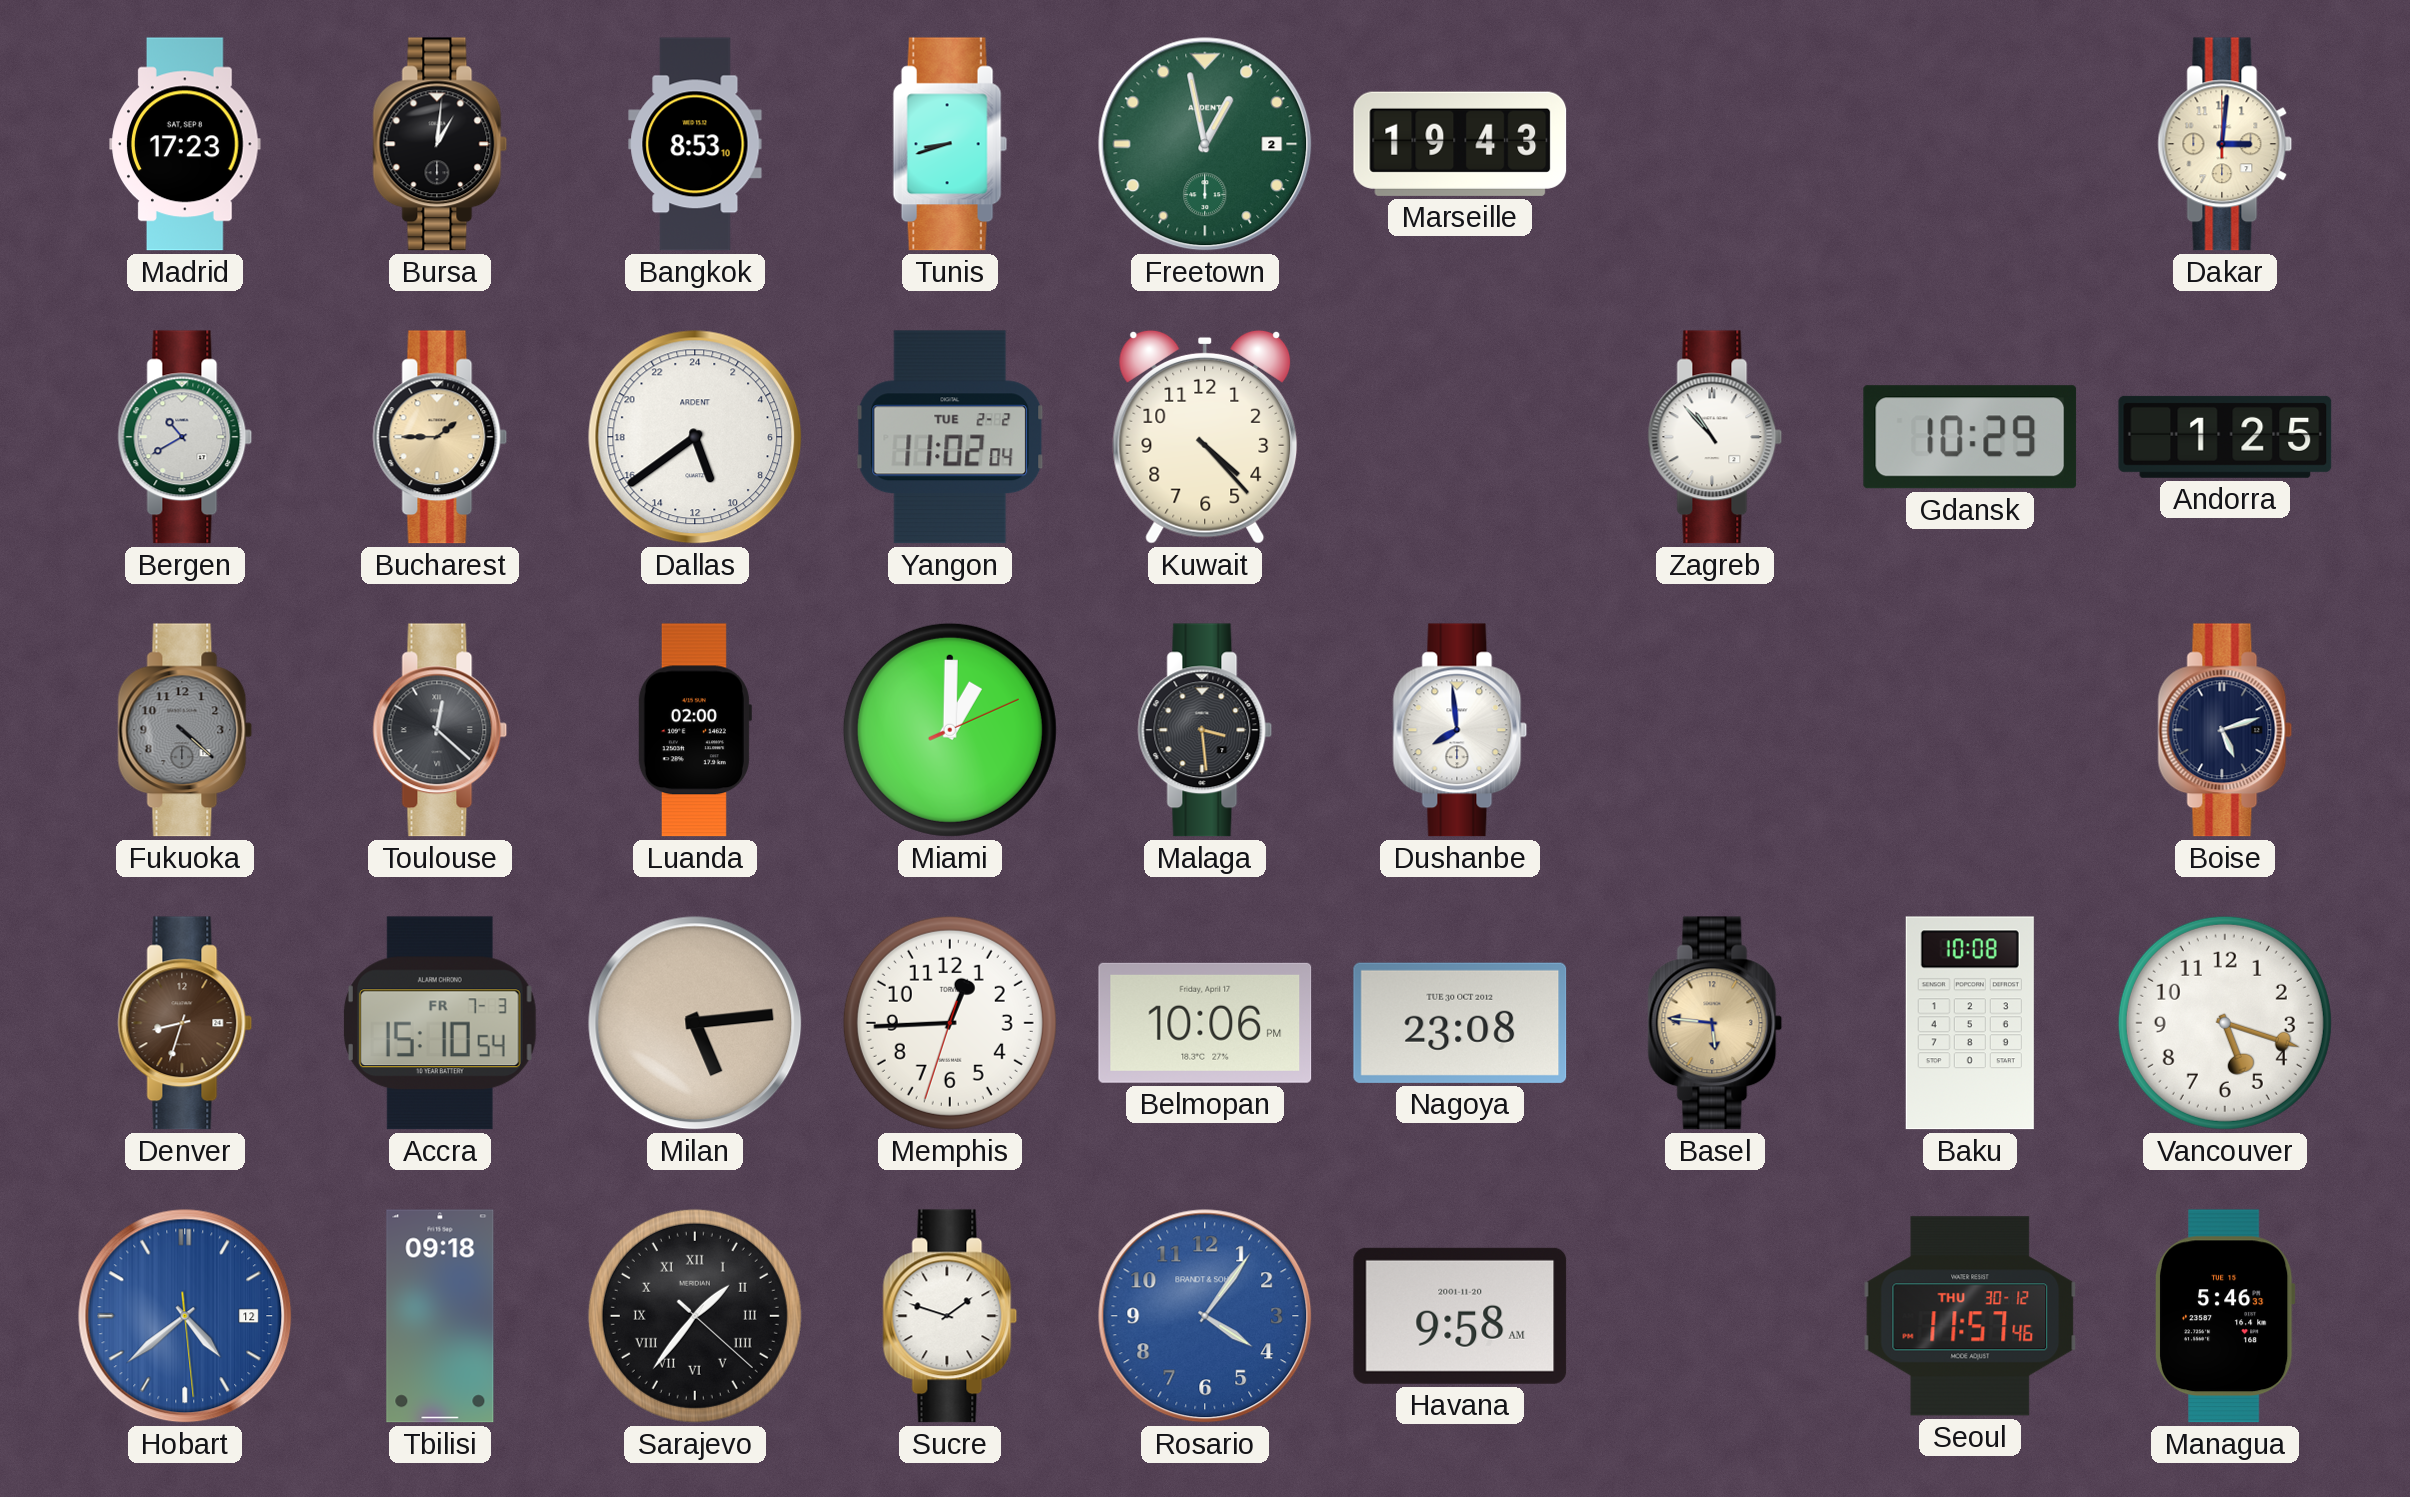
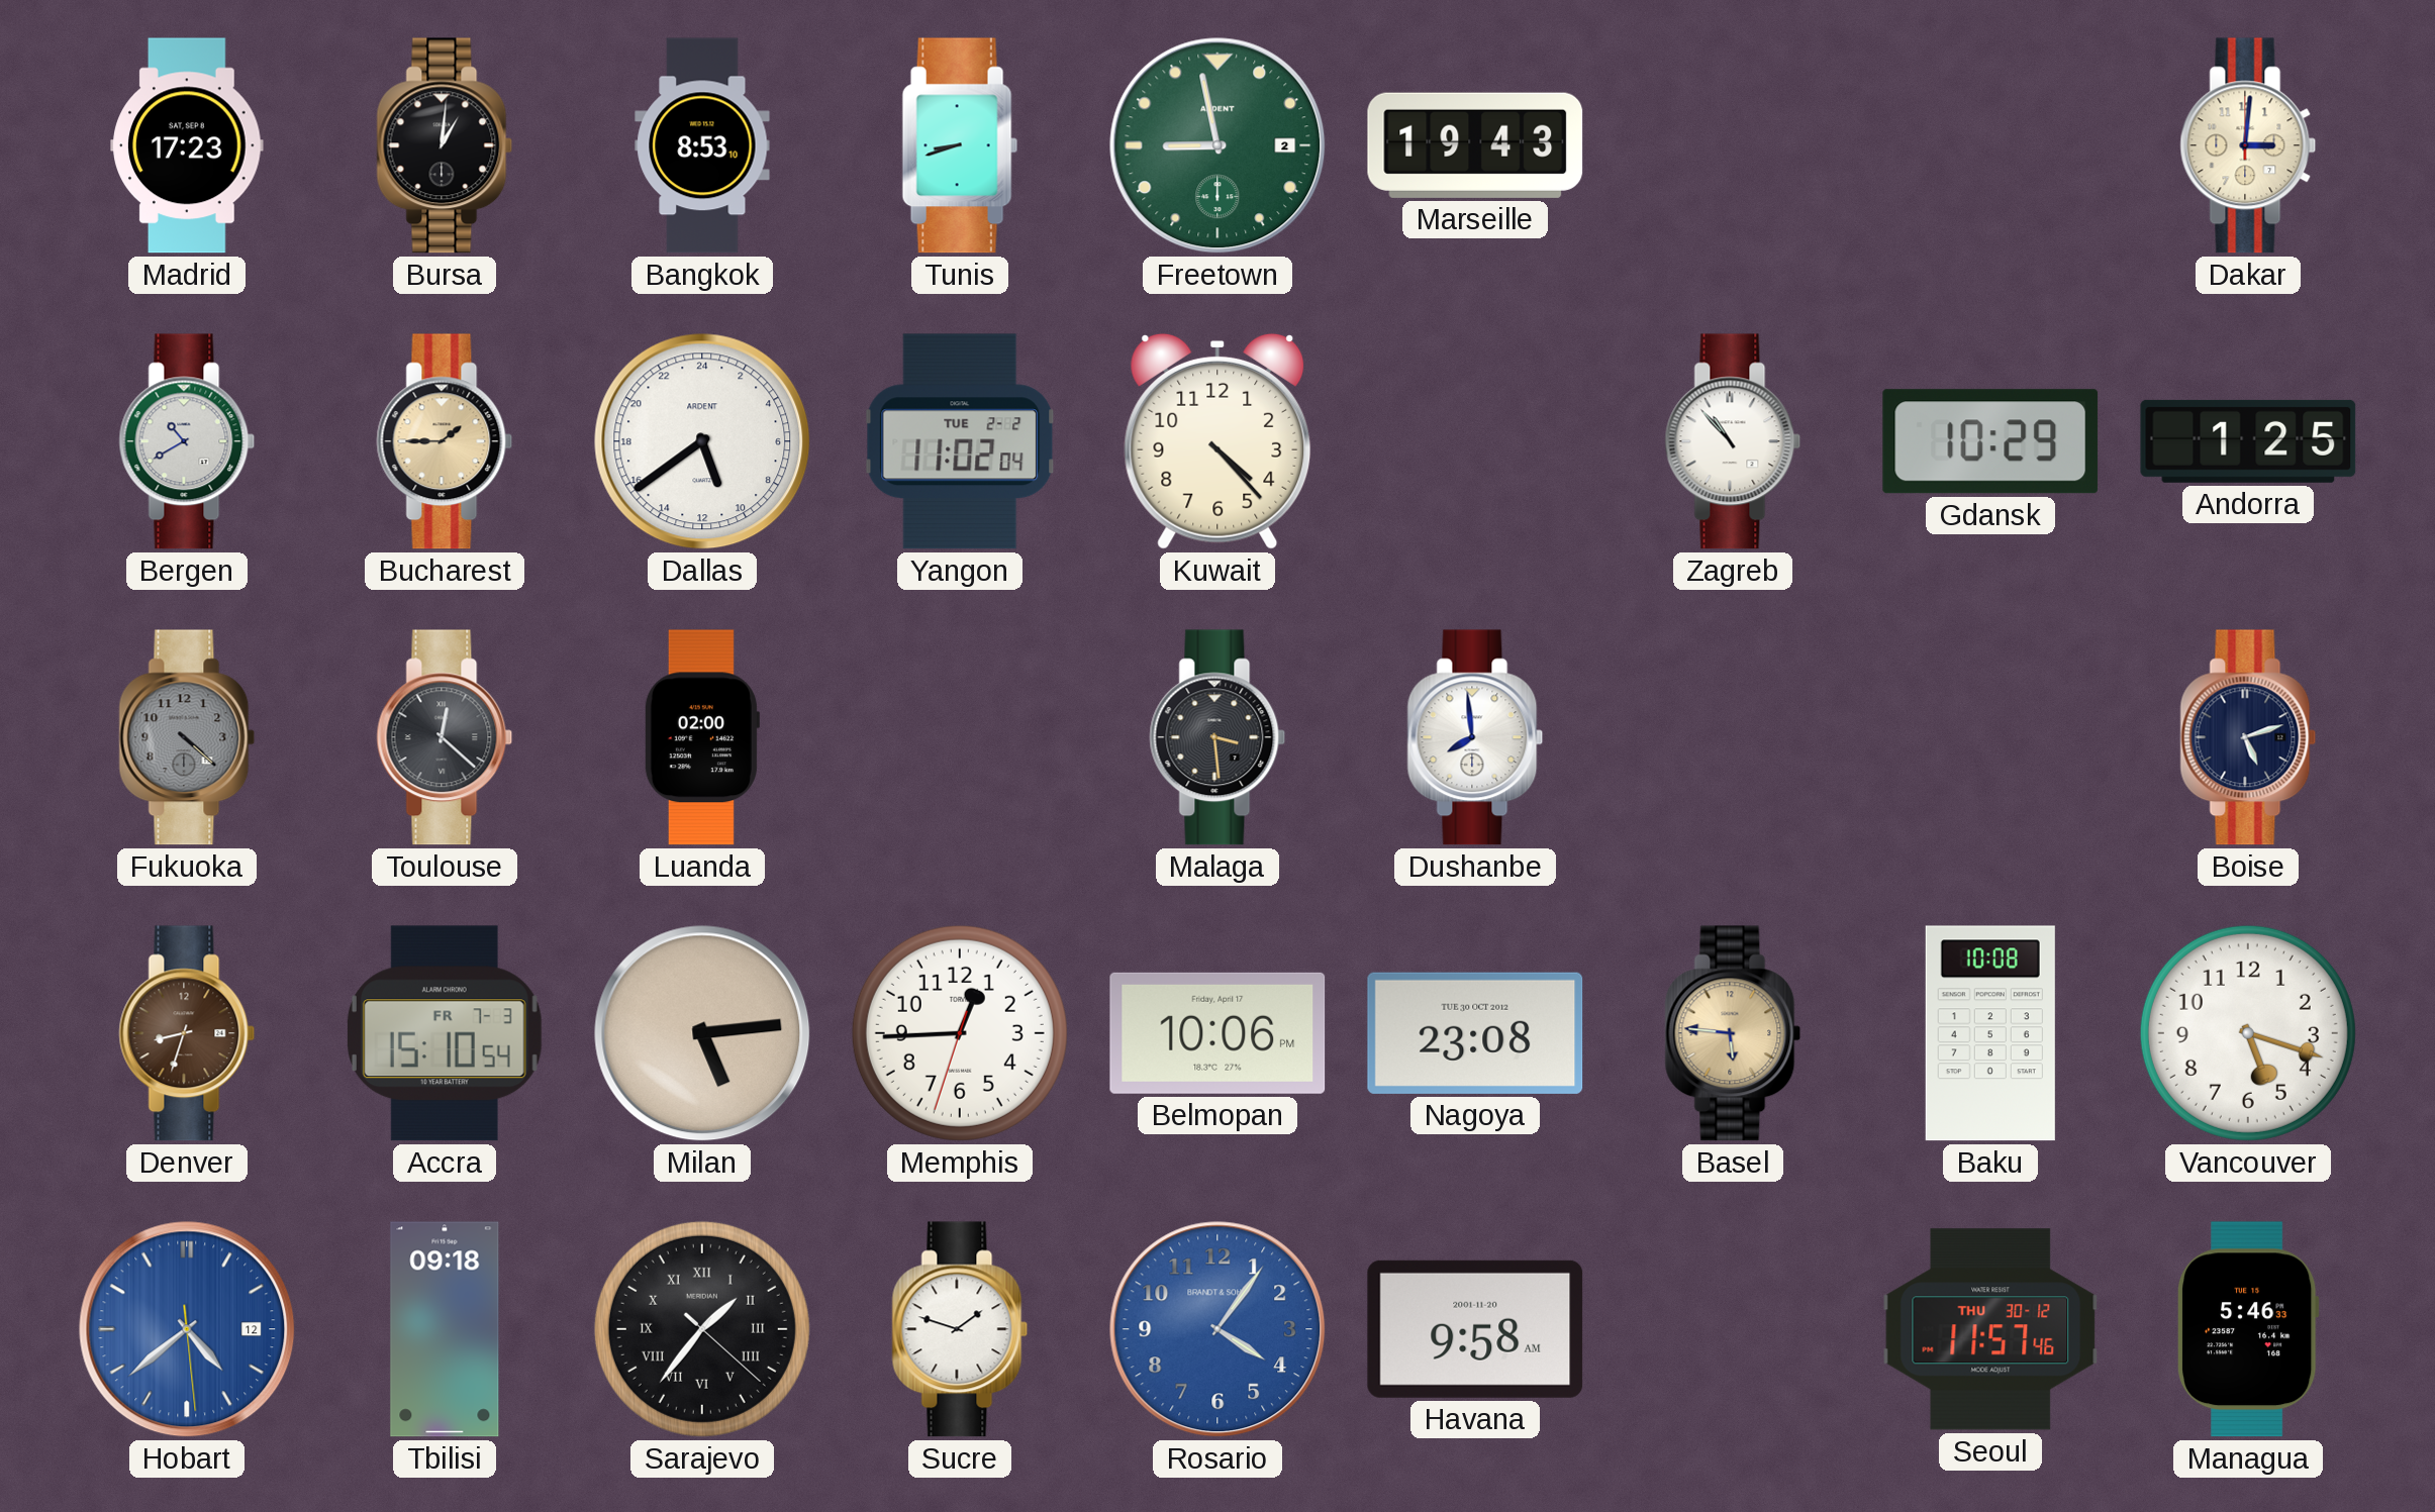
Freetown: 12:58 -> 8:58
Miami: 1:00 -> none
